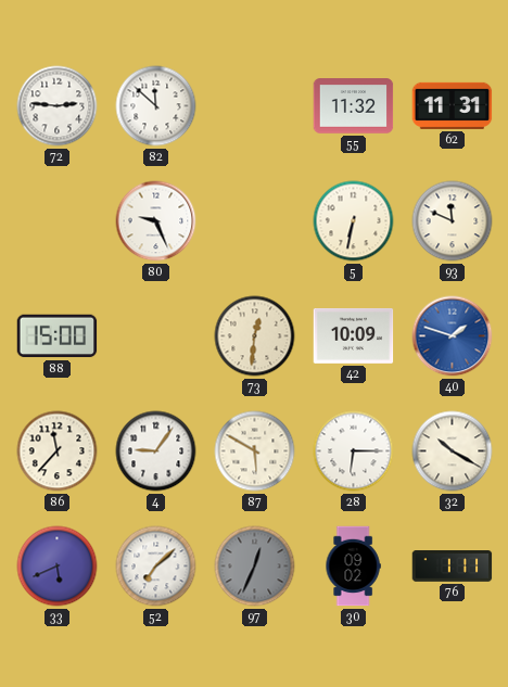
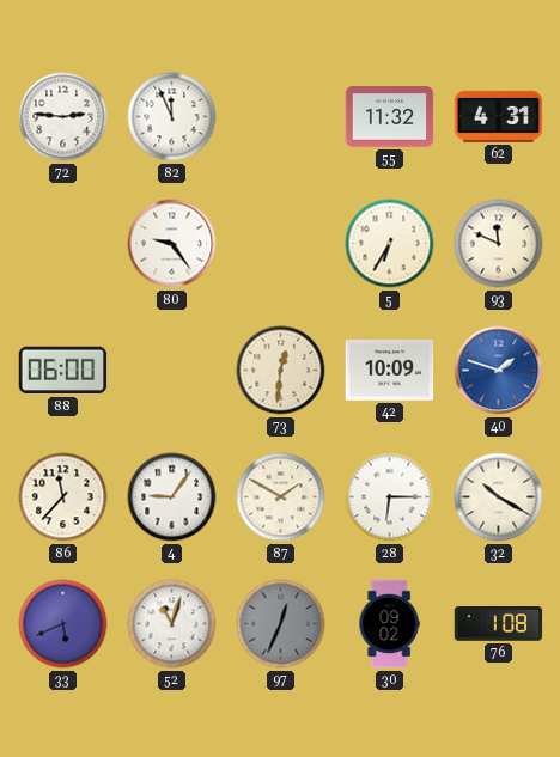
82: 11:52 -> 11:56
62: 11:31 -> 4:31
80: 9:26 -> 9:24
5: 6:32 -> 6:35
88: 15:00 -> 06:00
87: 5:50 -> 1:50
52: 7:08 -> 11:03
76: 1:11 -> 1:08
